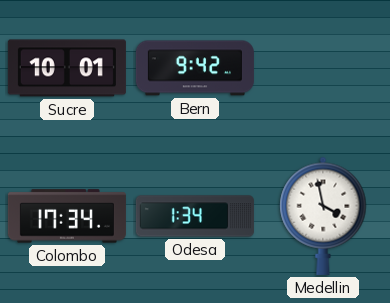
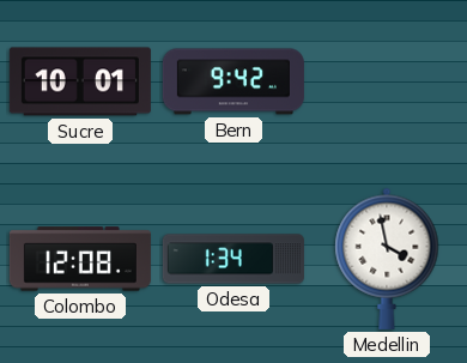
Colombo: 17:34 -> 12:08
